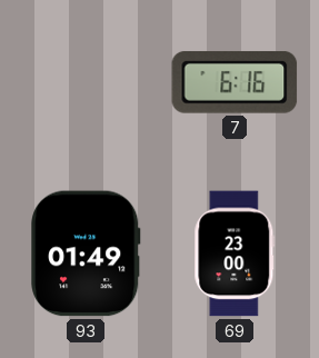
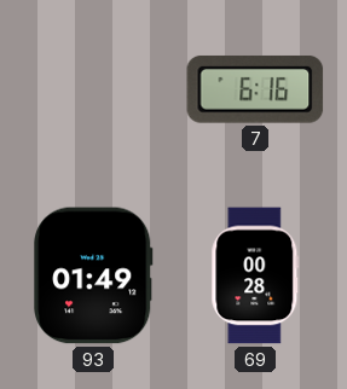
69: 23:00 -> 00:28
